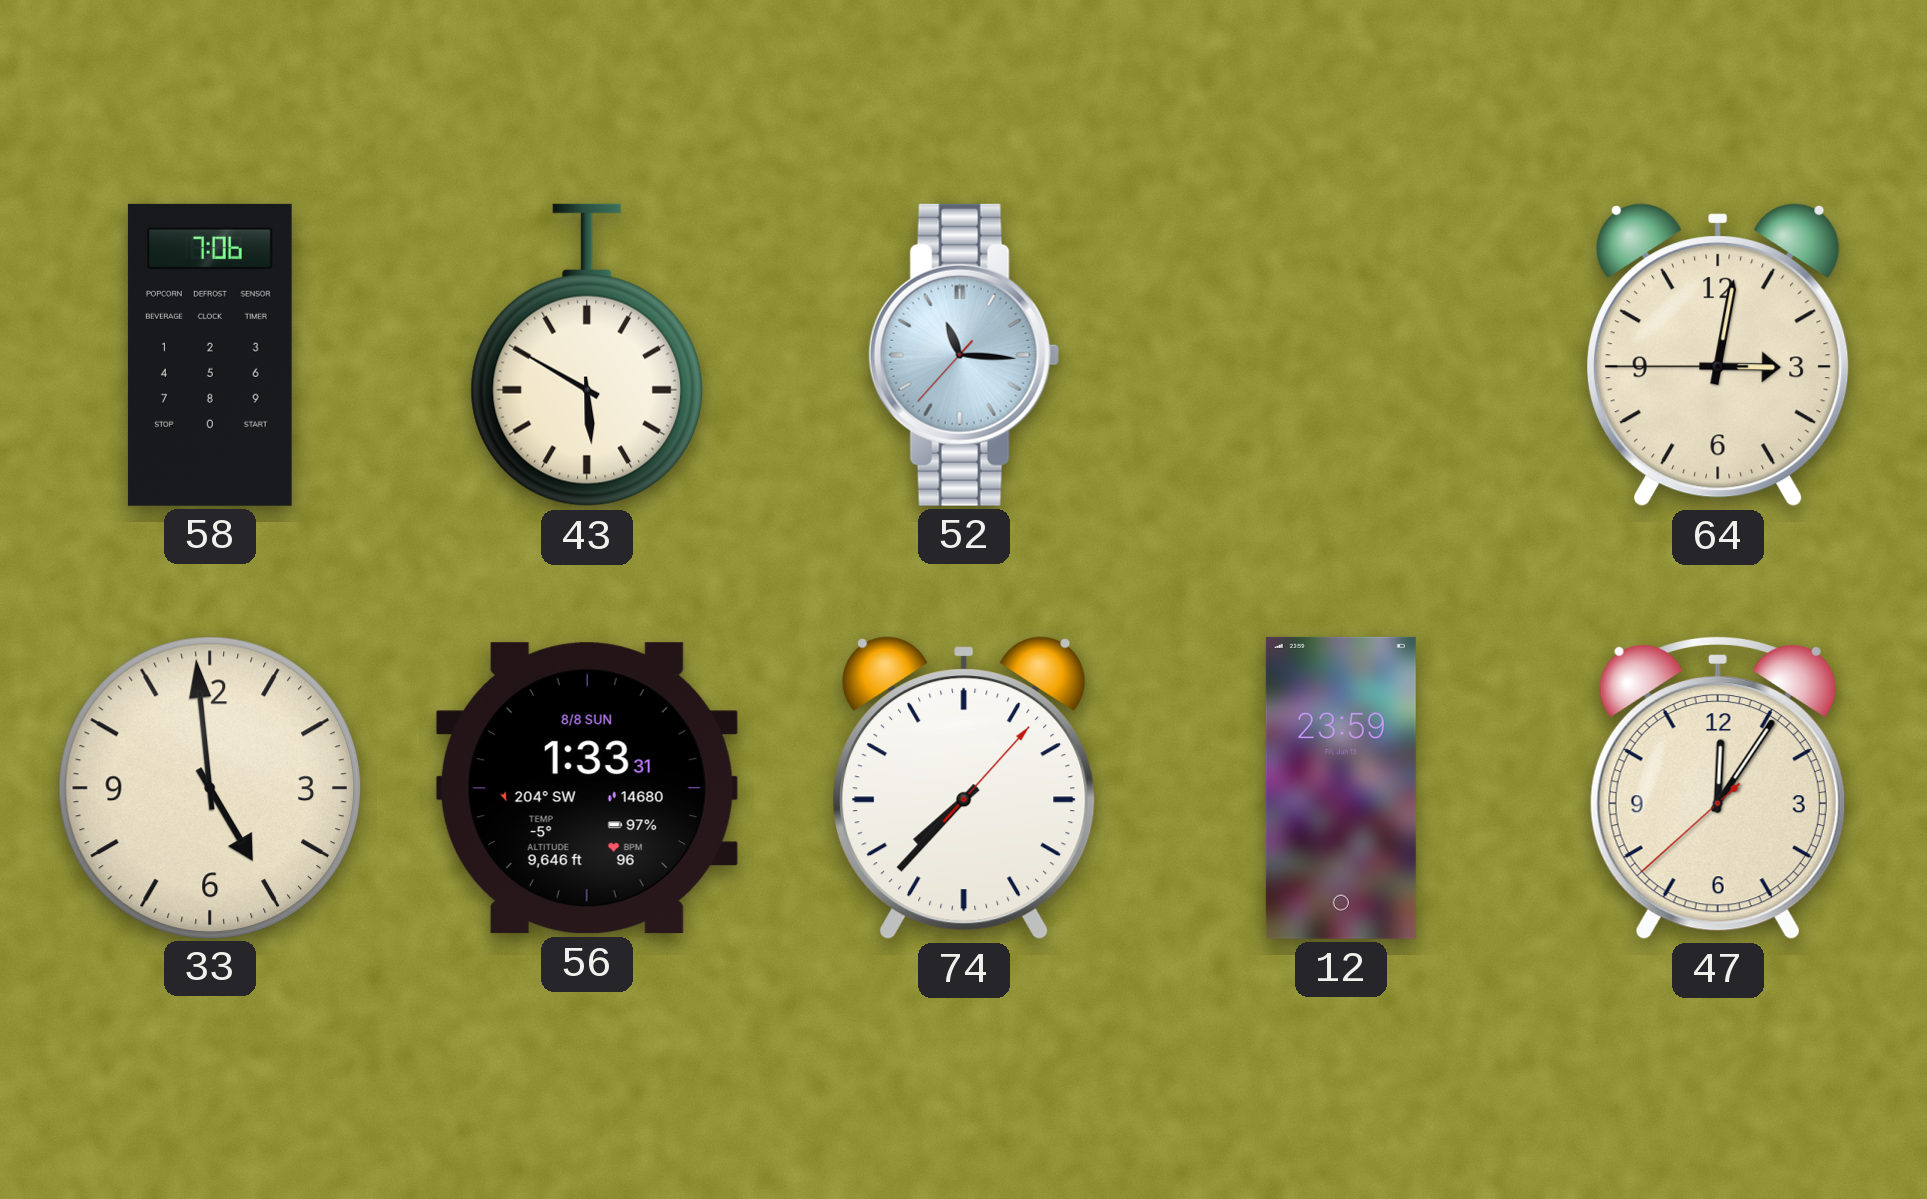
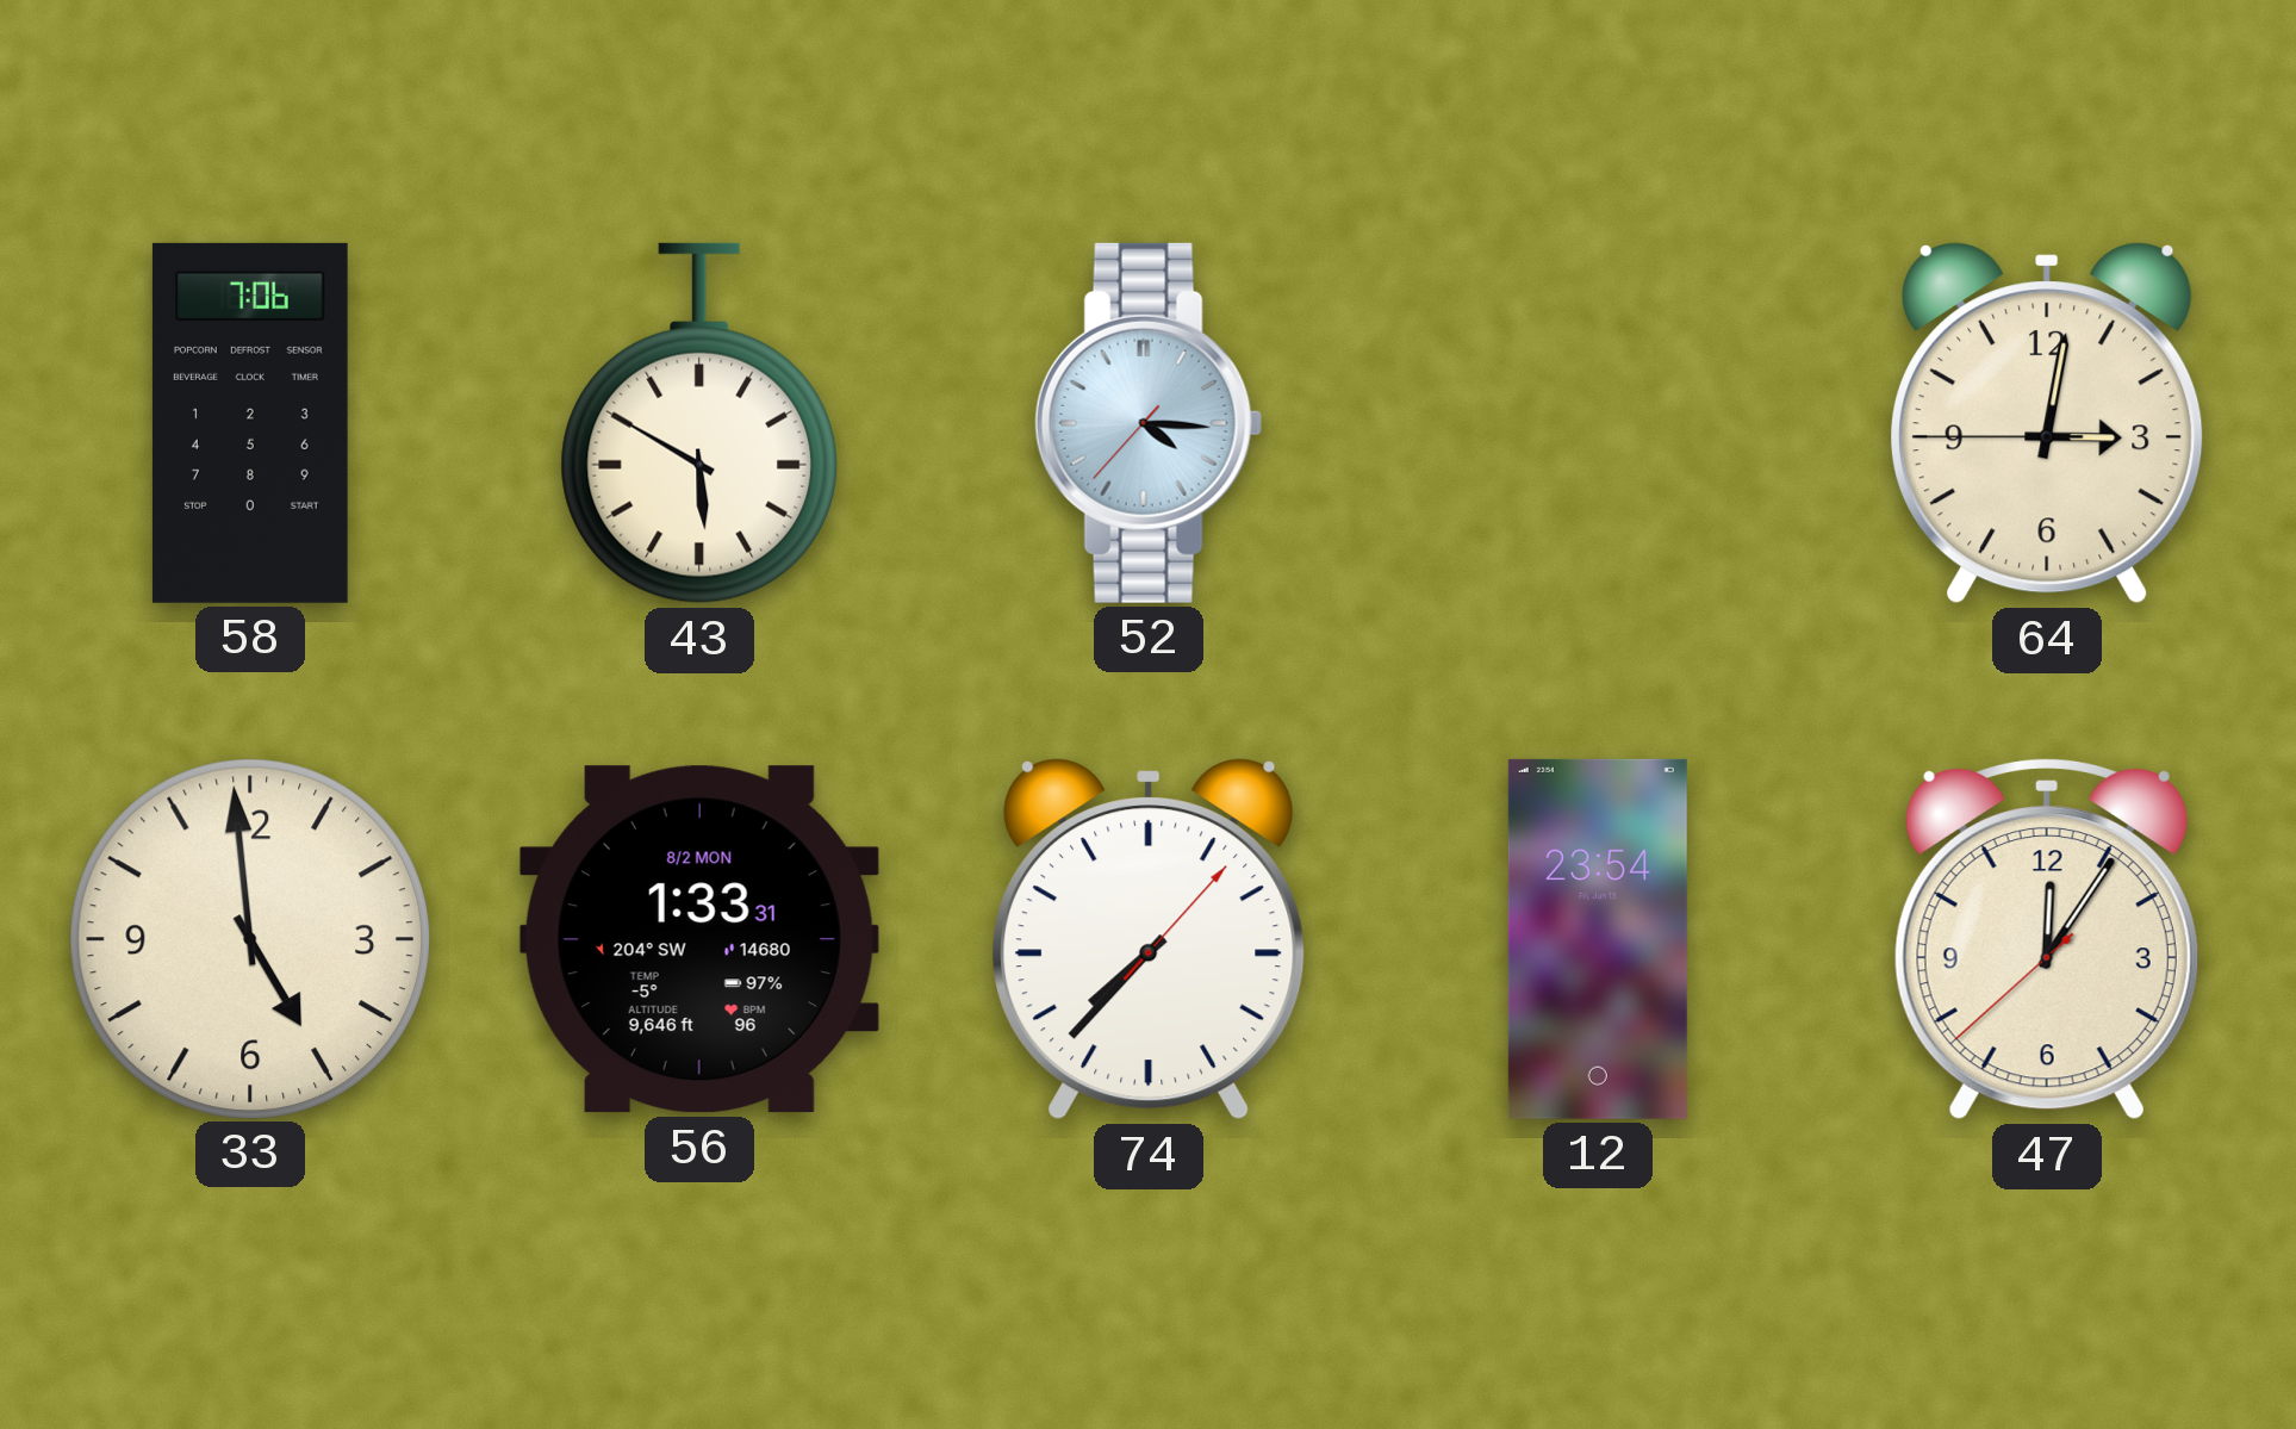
52: 11:15 -> 4:15
56 date: 8/8 SUN -> 8/2 MON
12: 23:59 -> 23:54
